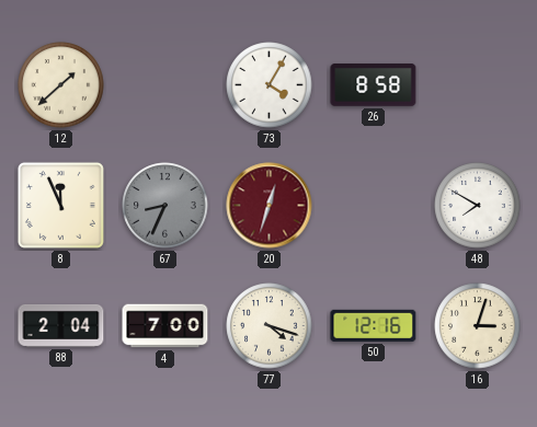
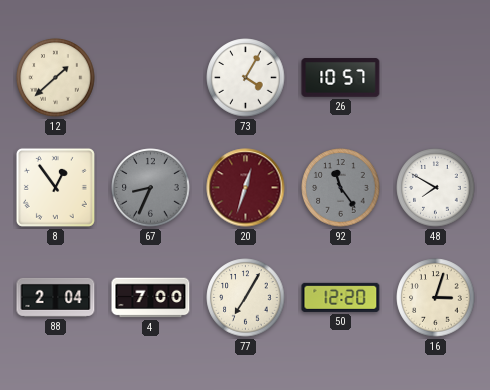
26: 8:58 -> 10:57
8: 11:56 -> 12:54
92: none -> 11:24
77: 4:18 -> 7:05
50: 12:16 -> 12:20
